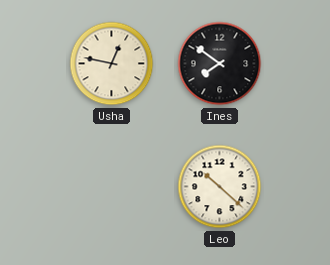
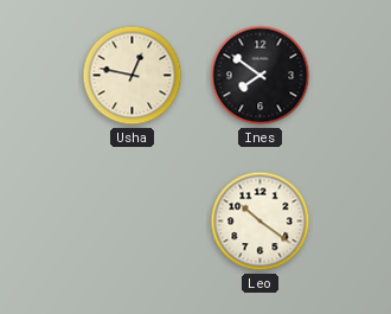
Leo: 10:22 -> 10:21
